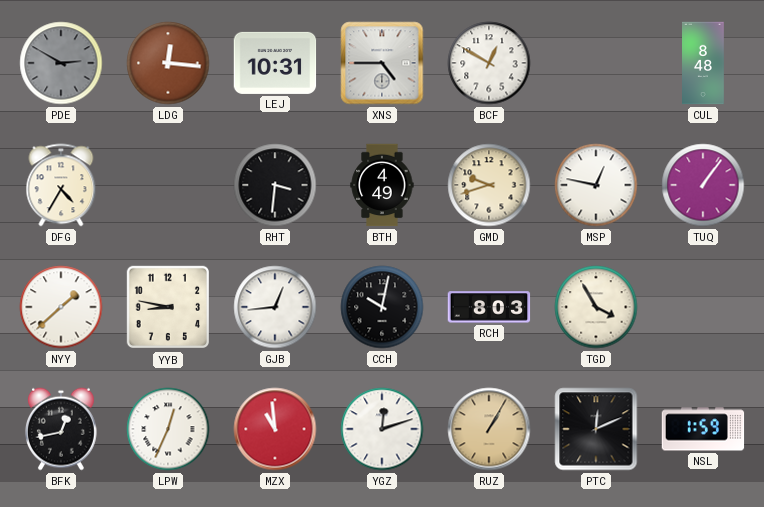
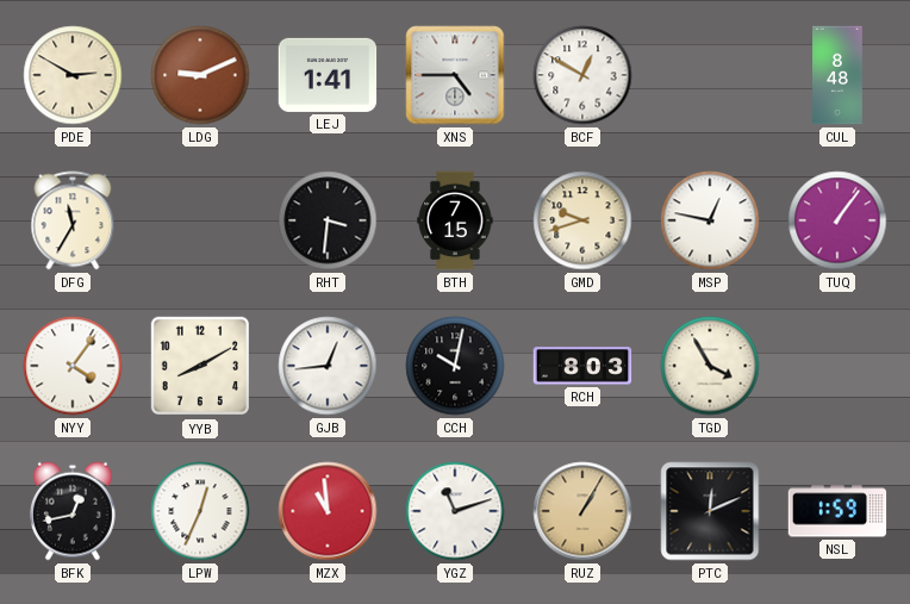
PDE dial: grey -> cream
LDG: 12:16 -> 9:11
LEJ: 10:31 -> 1:41
DFG: 4:35 -> 11:35
BTH: 4:49 -> 7:15
NYY: 1:38 -> 4:06
YYB: 8:47 -> 8:10
YGZ: 12:12 -> 11:12
